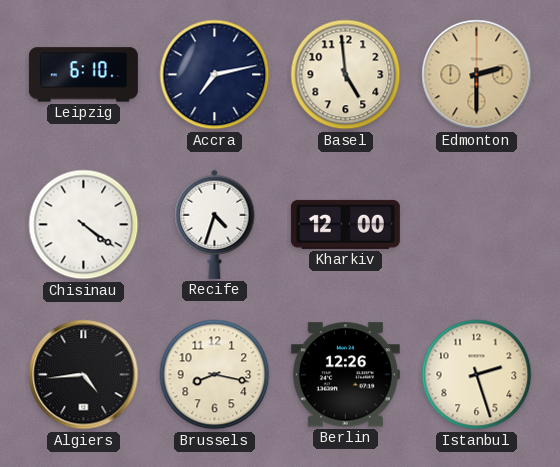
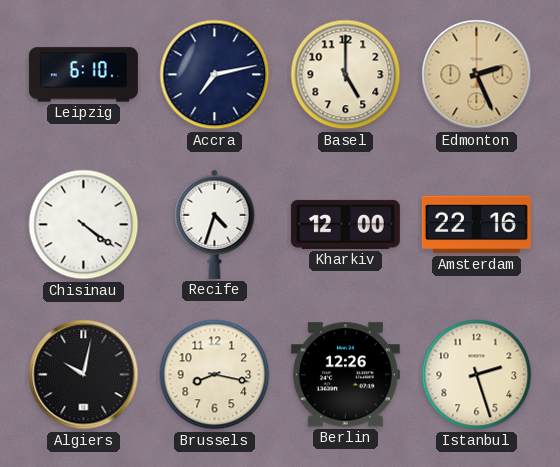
Basel: 4:59 -> 5:00
Edmonton: 2:30 -> 2:26
Amsterdam: none -> 22:16
Algiers: 4:44 -> 10:02
